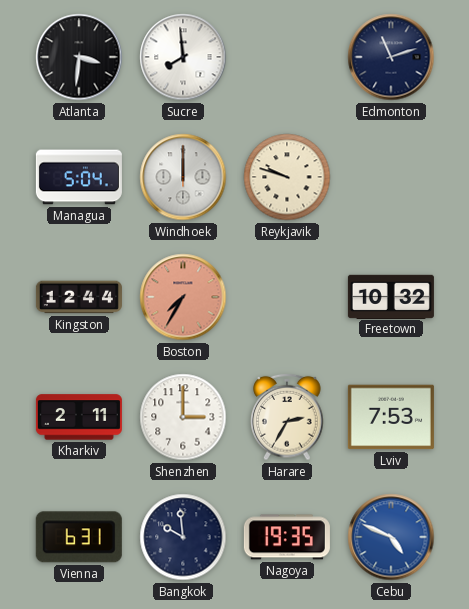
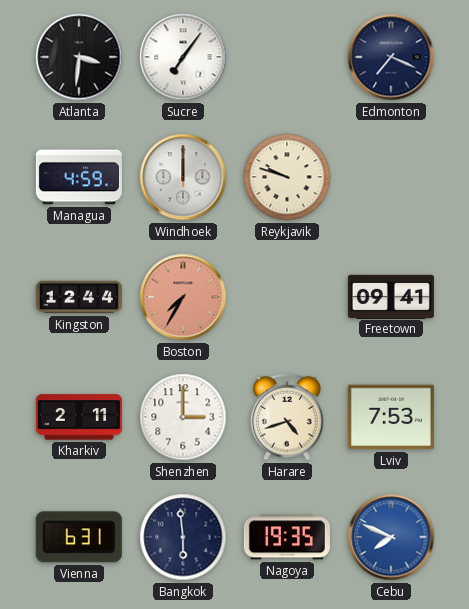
Sucre: 7:59 -> 7:06
Edmonton: 11:12 -> 7:19
Managua: 5:04 -> 4:59
Freetown: 10:32 -> 09:41
Harare: 2:35 -> 4:42
Bangkok: 9:59 -> 5:59
Cebu: 4:49 -> 7:49
